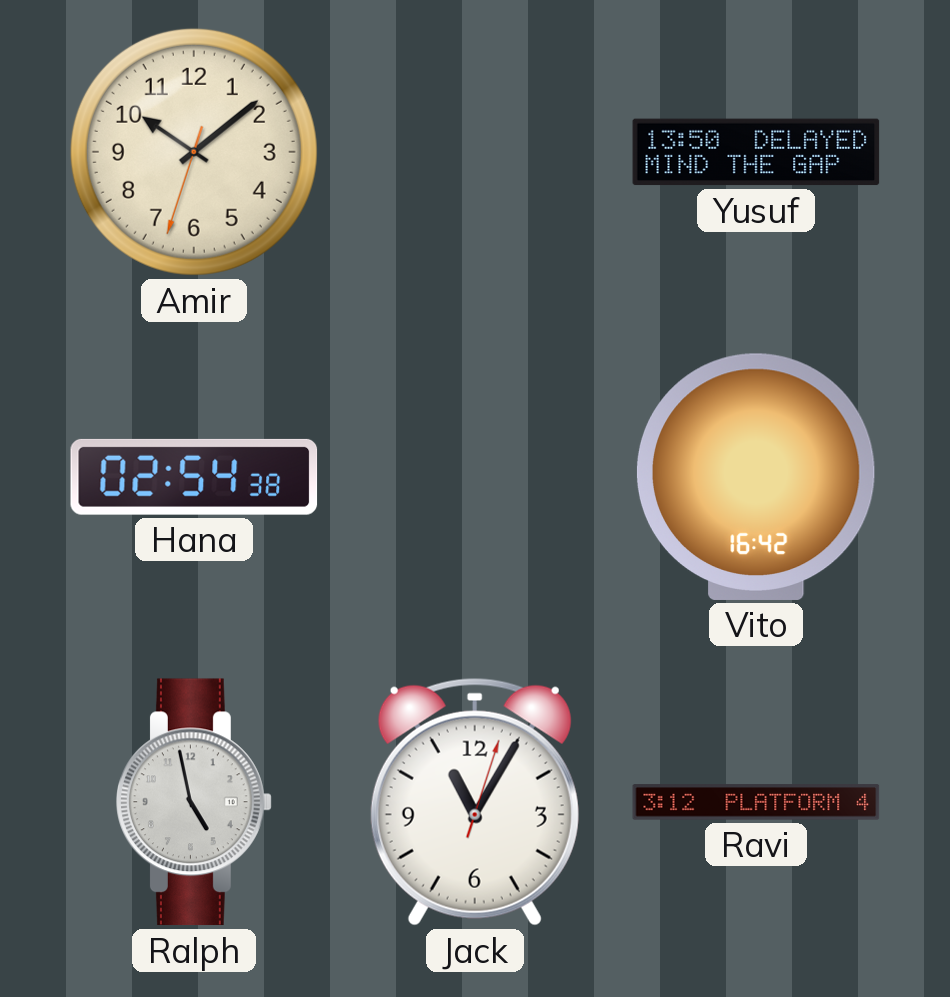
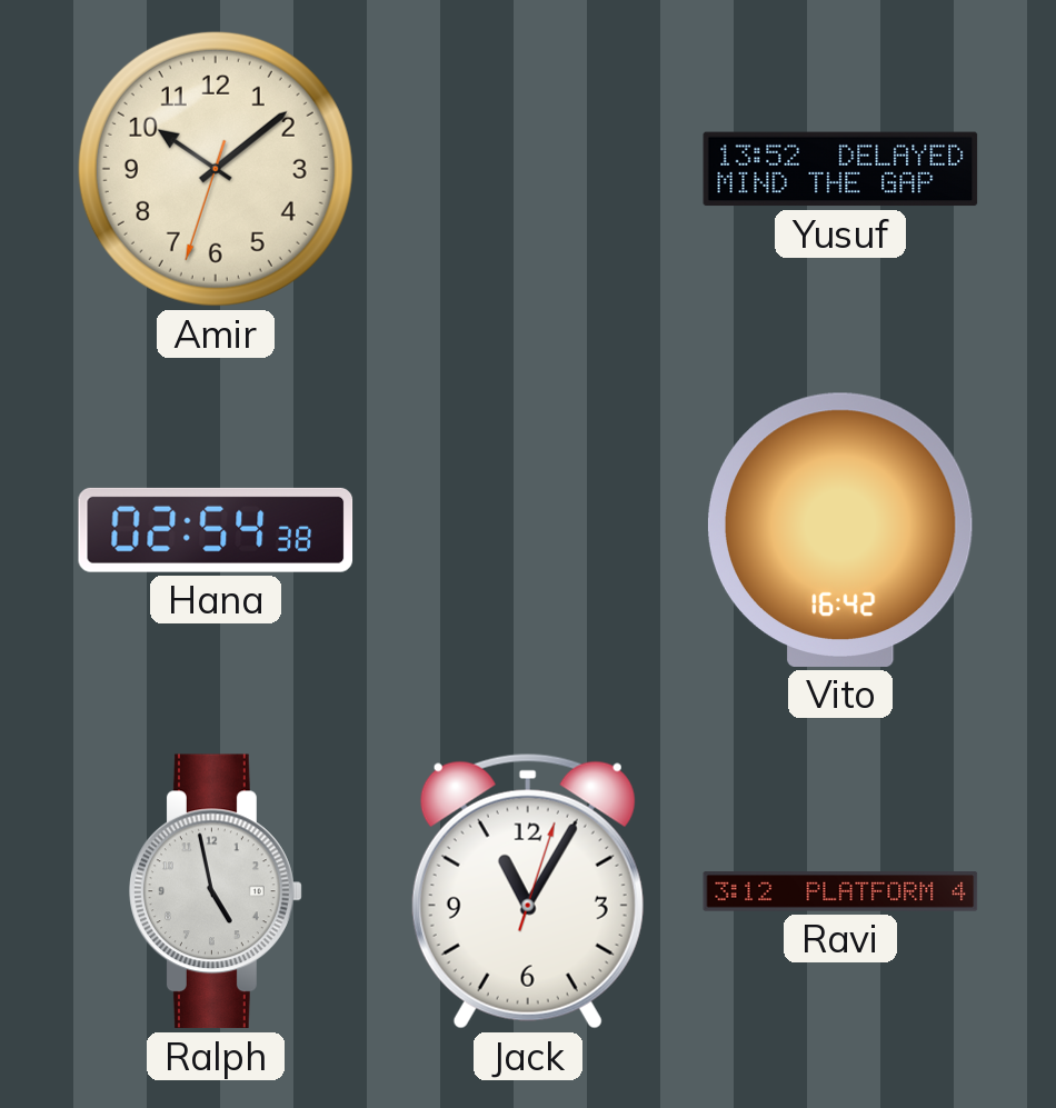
Yusuf: 13:50 -> 13:52
